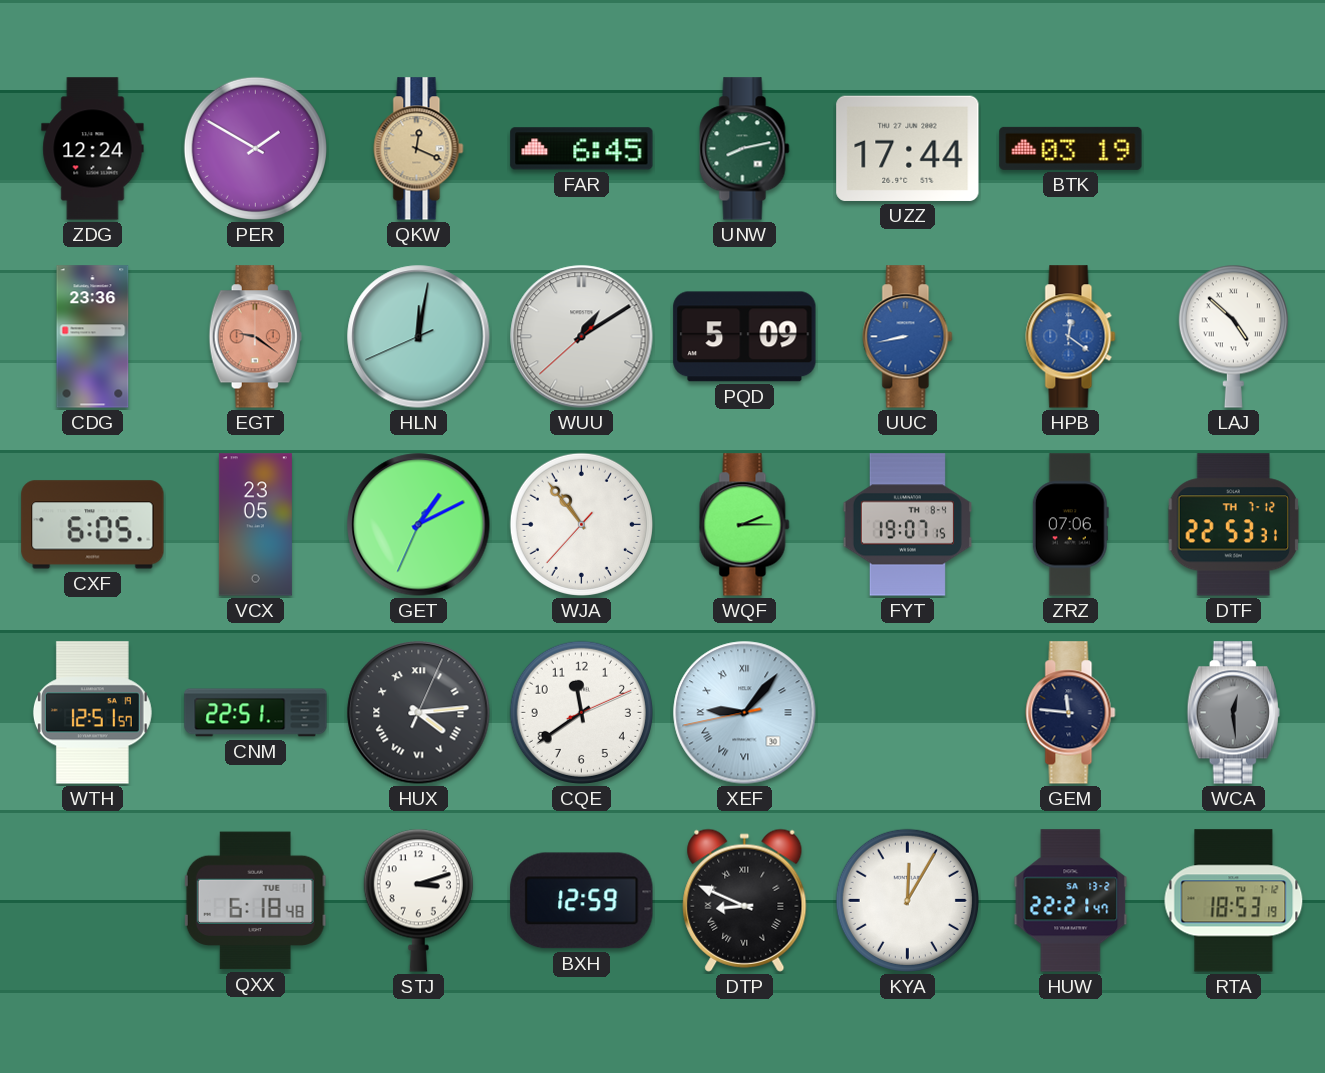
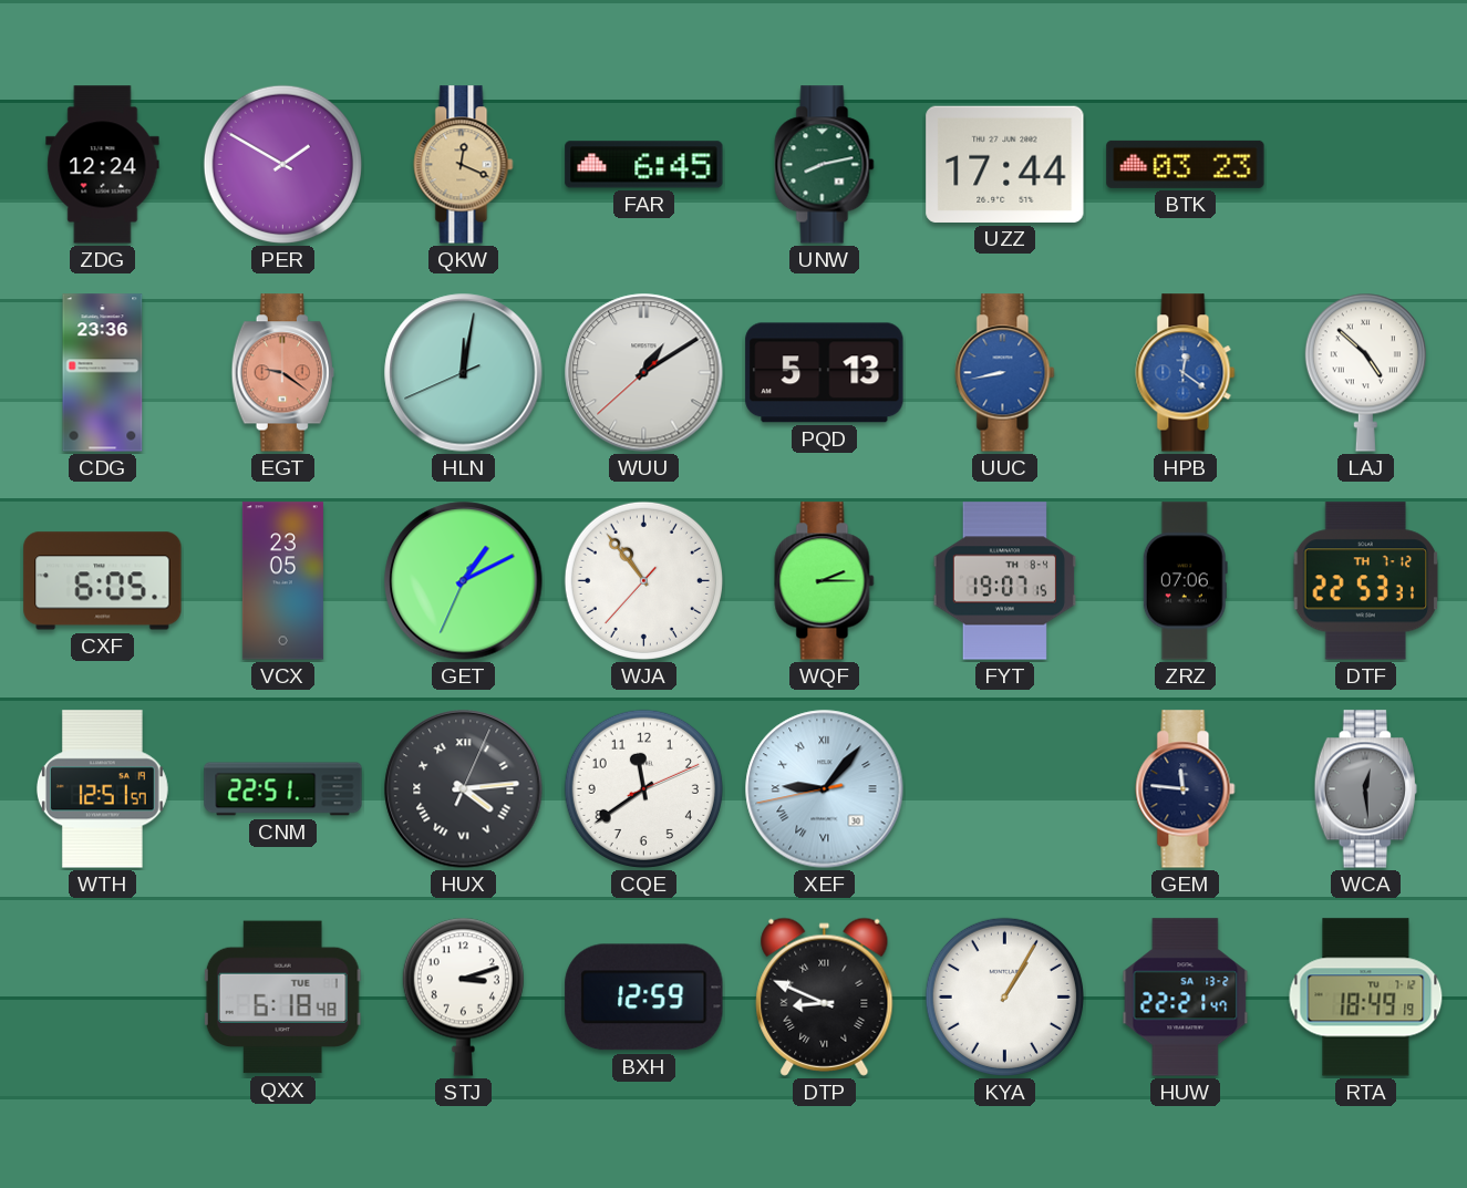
BTK: 03:19 -> 03:23
PQD: 5:09 -> 5:13
KYA: 12:05 -> 1:05
RTA: 18:53 -> 18:49
